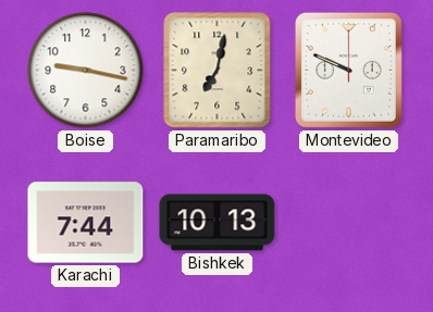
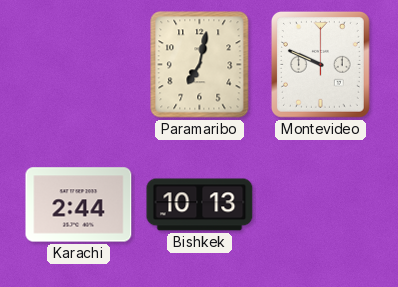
Boise: 9:17 -> none
Karachi: 7:44 -> 2:44
